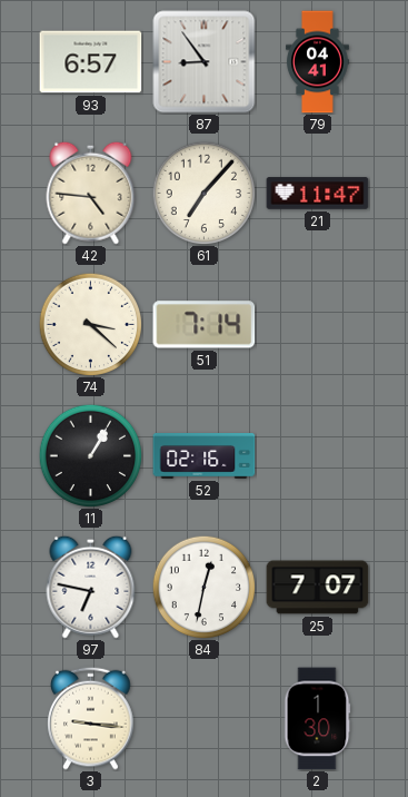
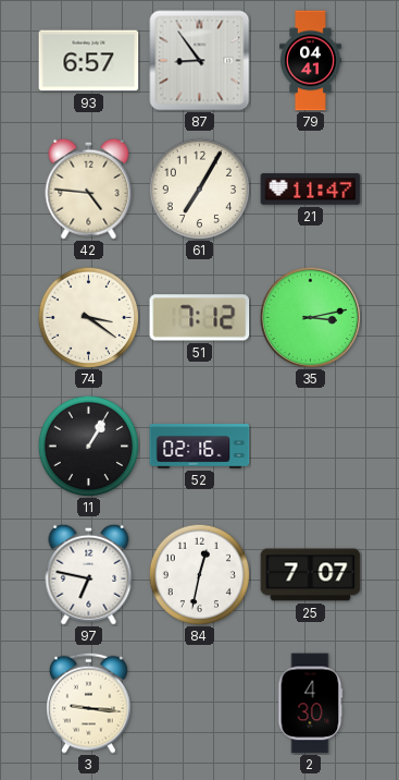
61: 7:07 -> 7:05
74: 3:22 -> 3:21
51: 7:14 -> 7:12
35: none -> 3:13
2: 1:30 -> 4:30
